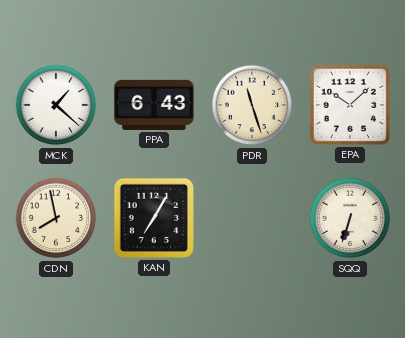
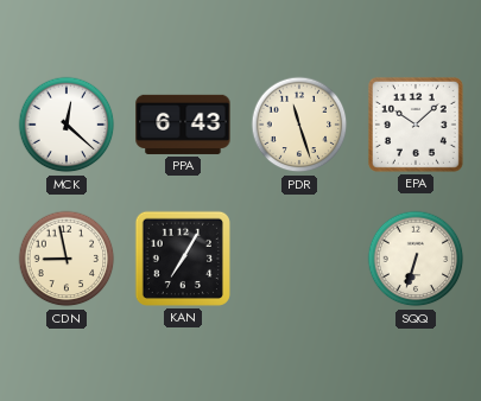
MCK: 1:22 -> 12:22
CDN: 7:58 -> 8:58
